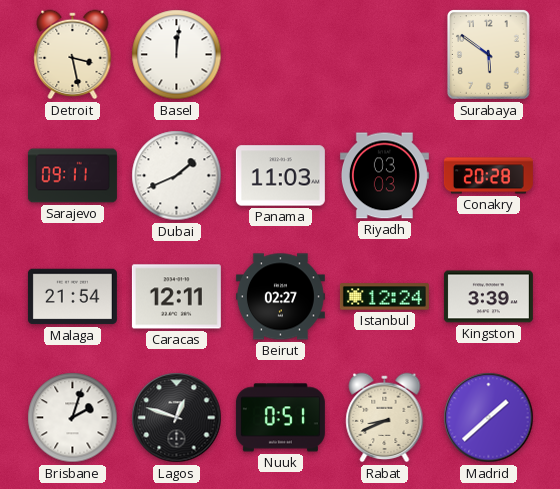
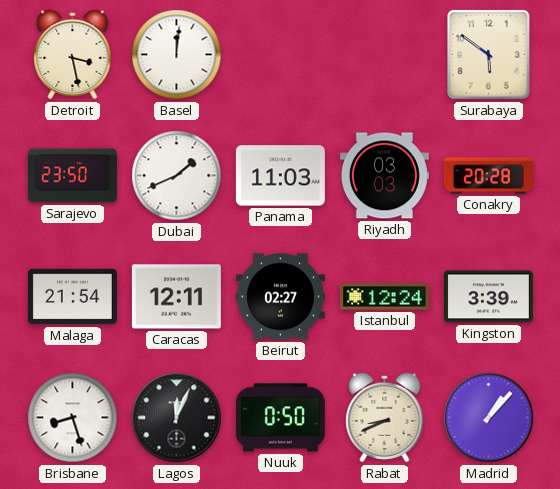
Sarajevo: 09:11 -> 23:50
Brisbane: 2:03 -> 8:27
Lagos: 12:48 -> 12:04
Nuuk: 0:51 -> 0:50
Madrid: 1:38 -> 1:07
